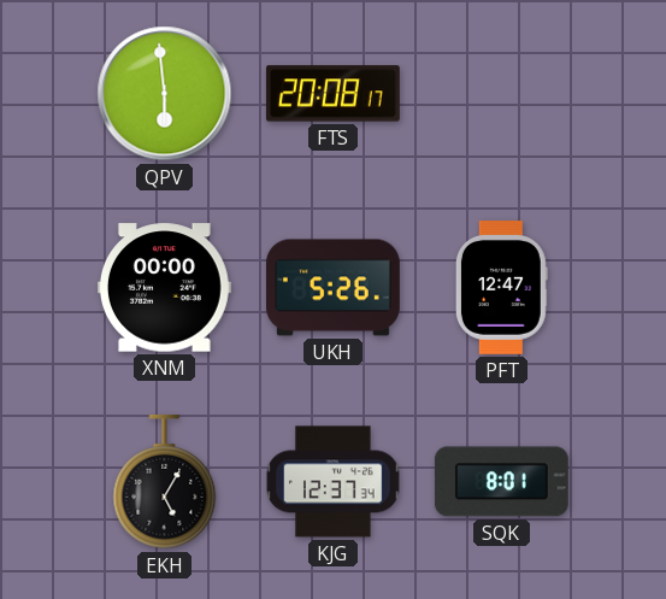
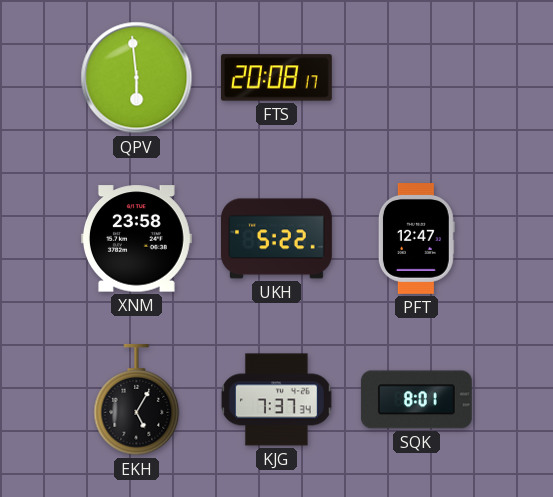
XNM: 00:00 -> 23:58
UKH: 5:26 -> 5:22
KJG: 12:37 -> 7:37
